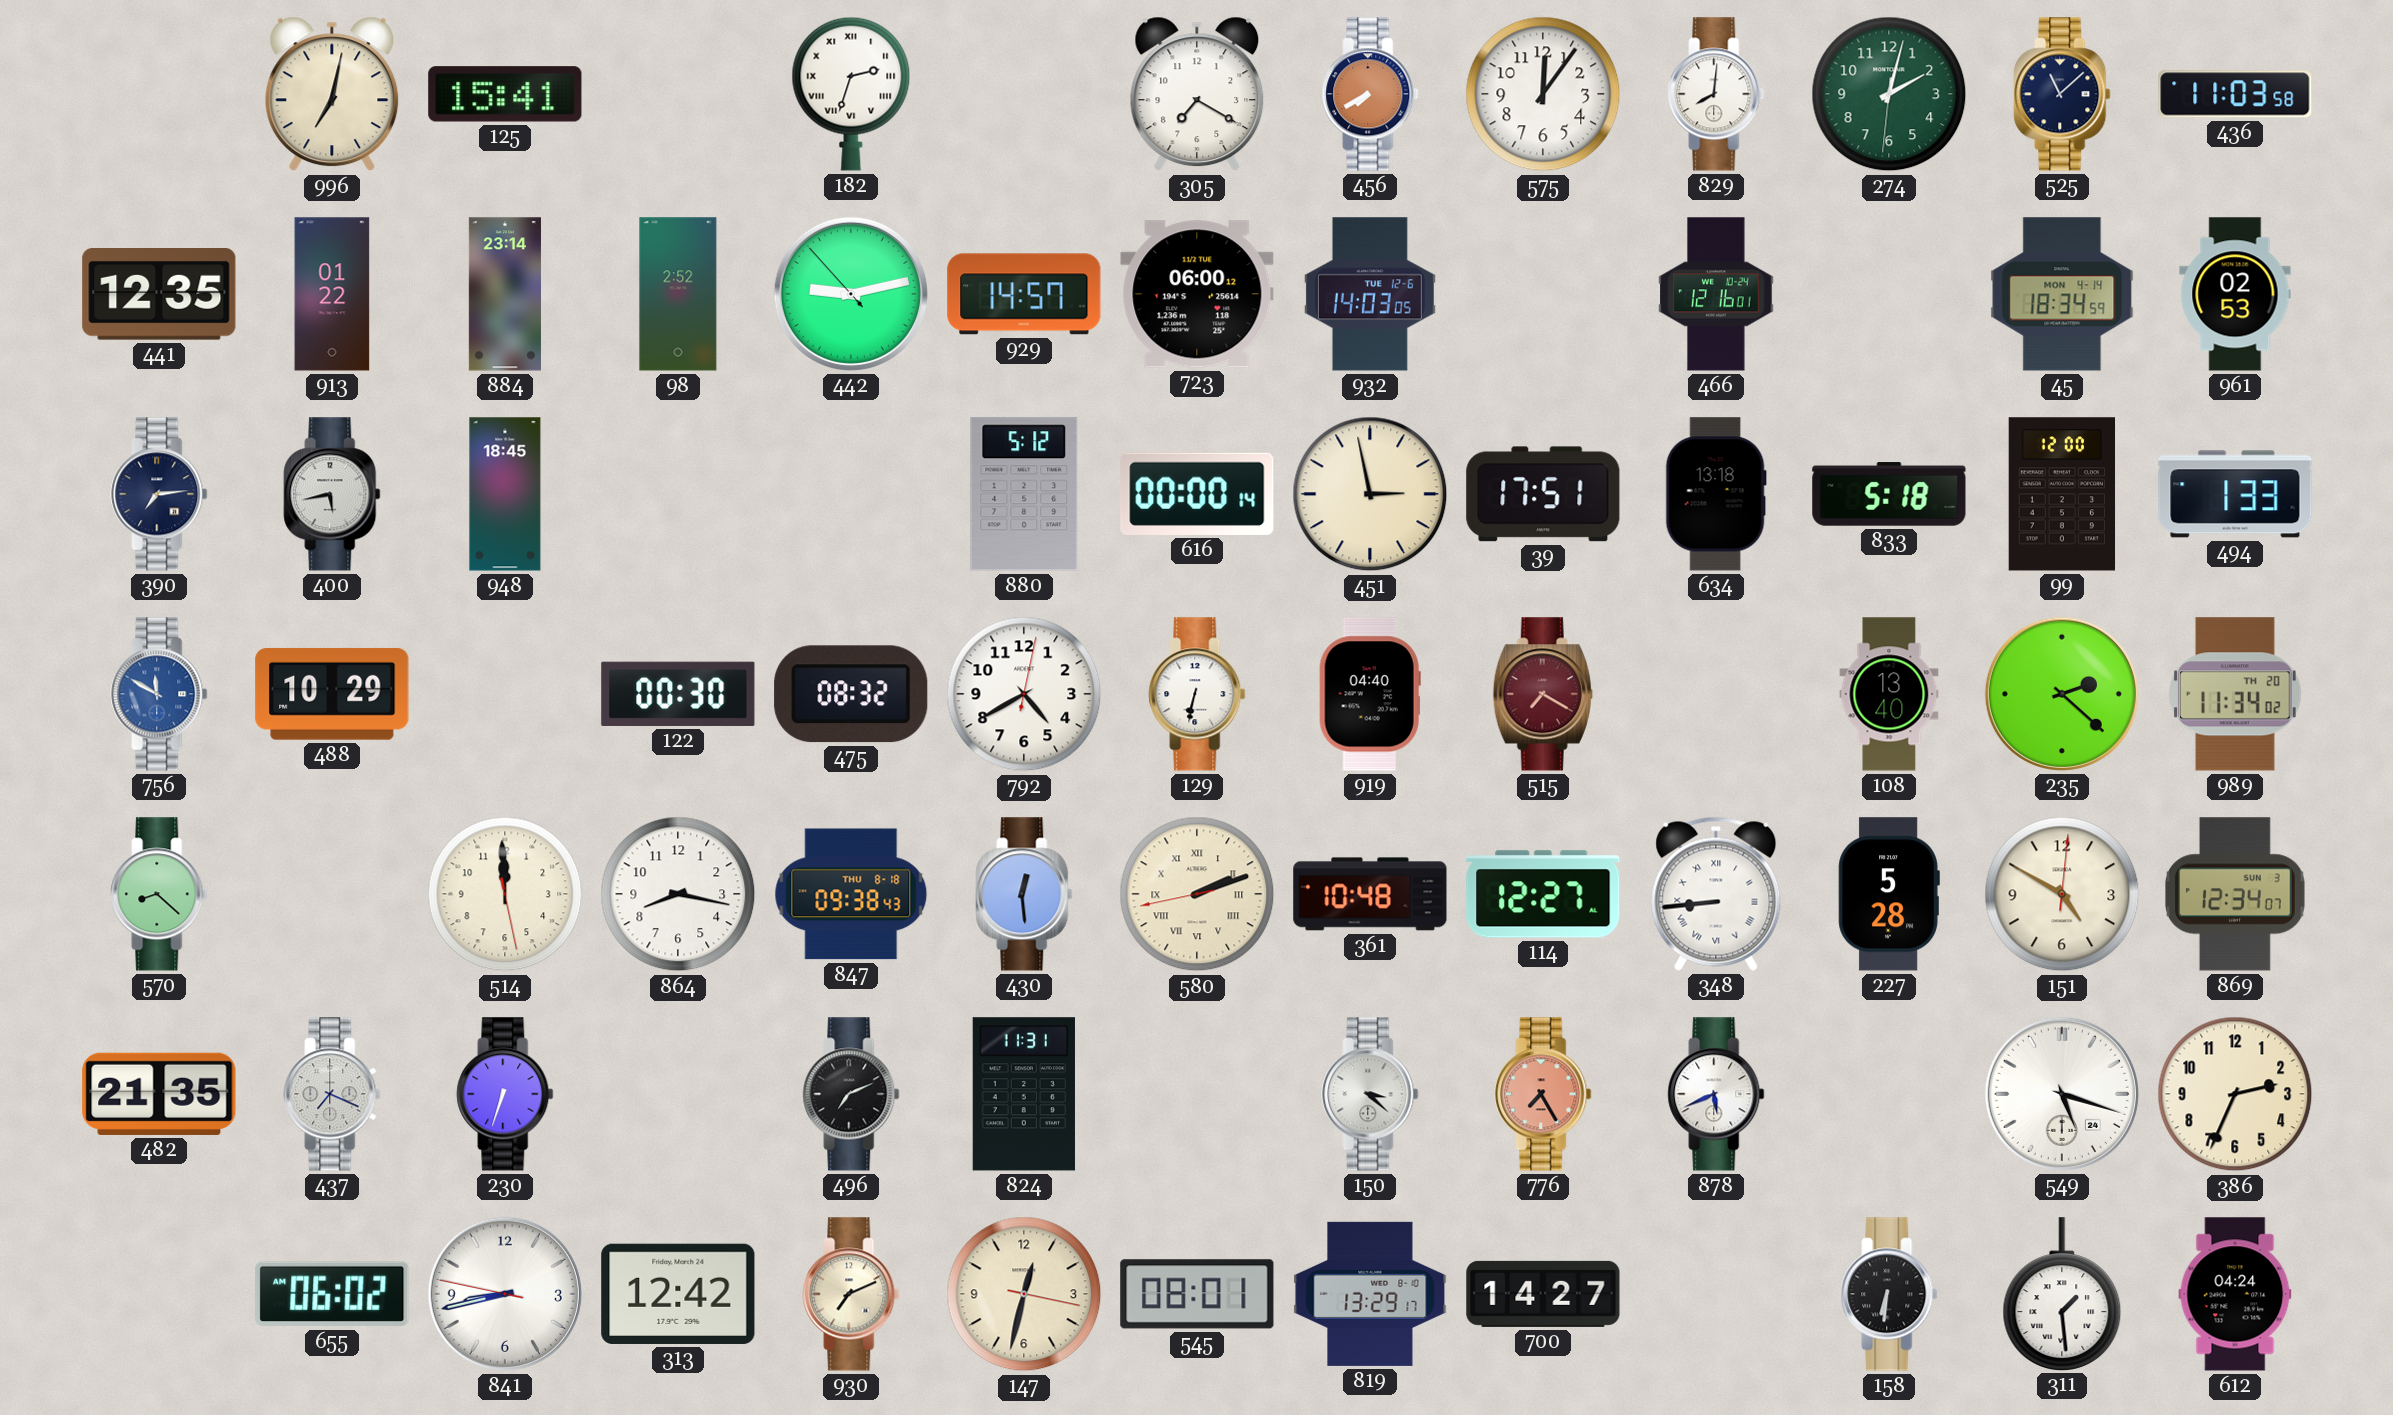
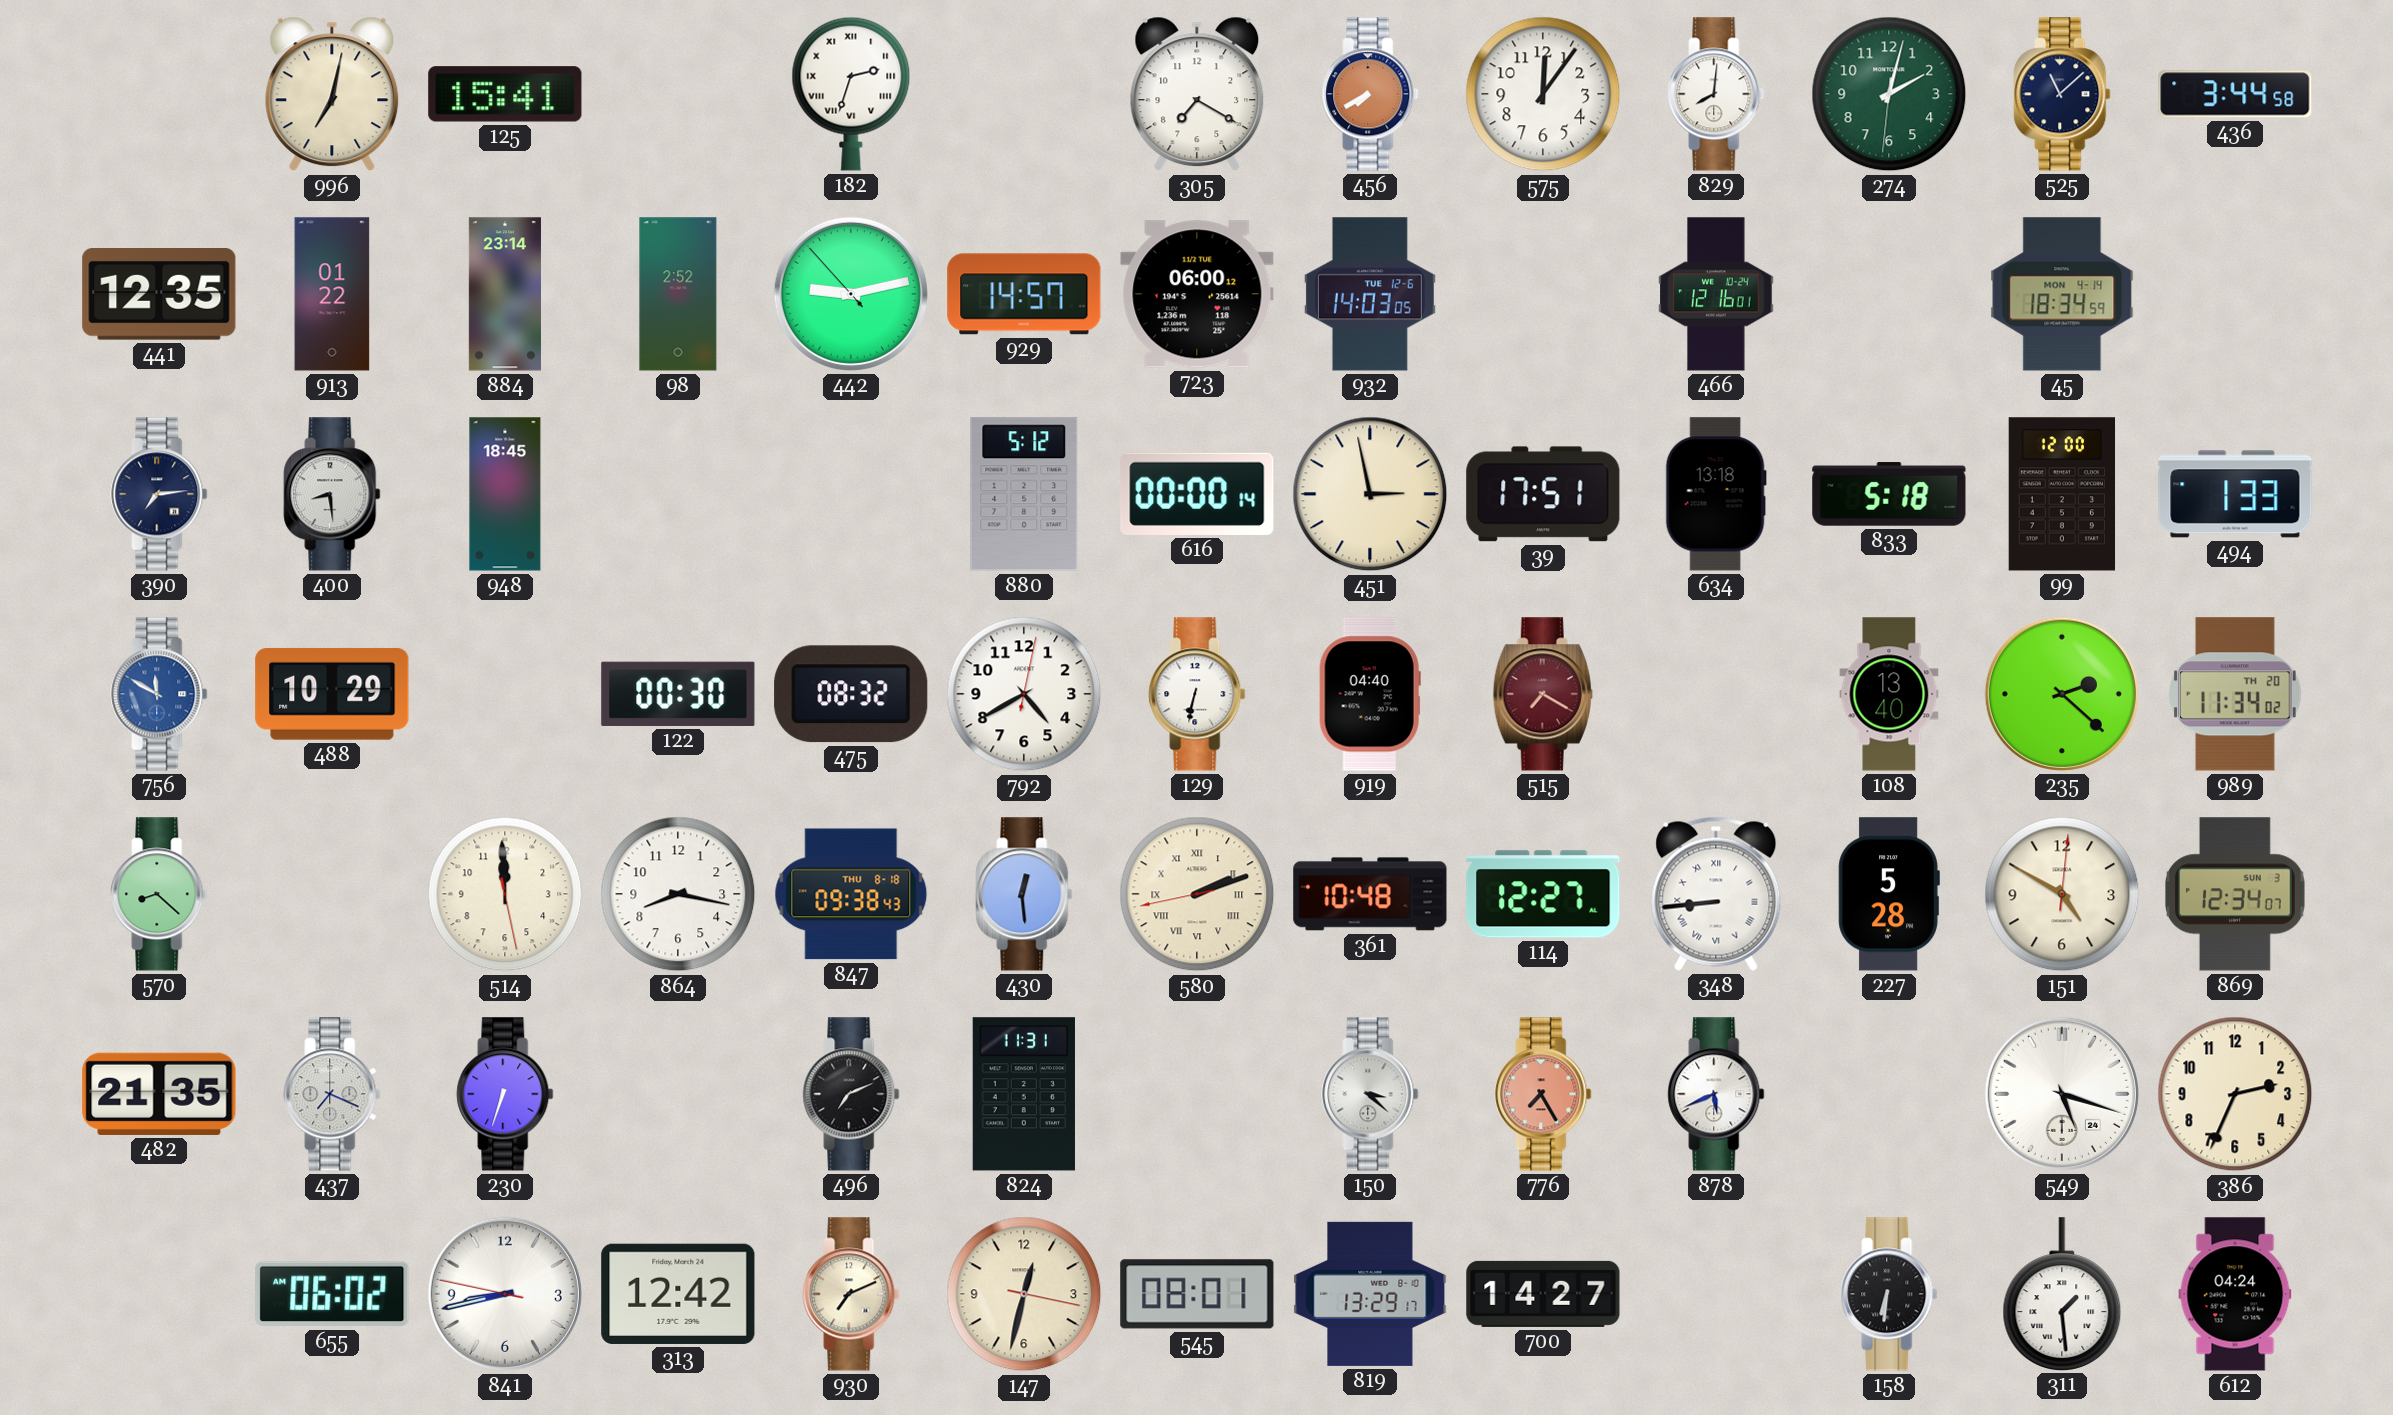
436: 11:03 -> 3:44
961: 02:53 -> none
400: 5:43 -> 8:29
